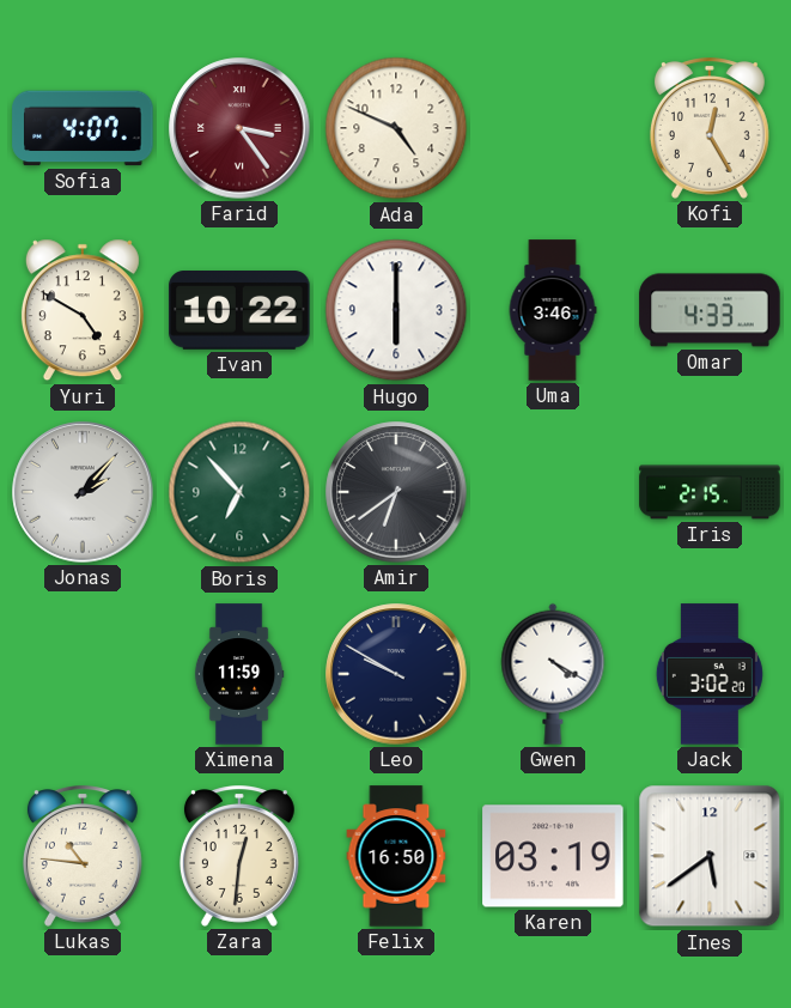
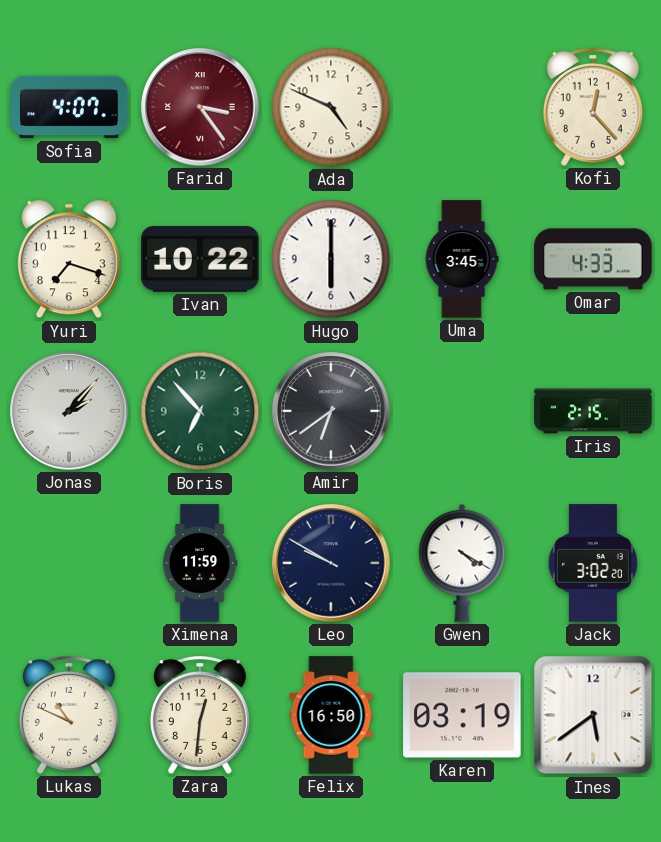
Kofi: 12:25 -> 12:23
Yuri: 4:50 -> 7:18
Uma: 3:46 -> 3:45
Lukas: 10:46 -> 10:49
